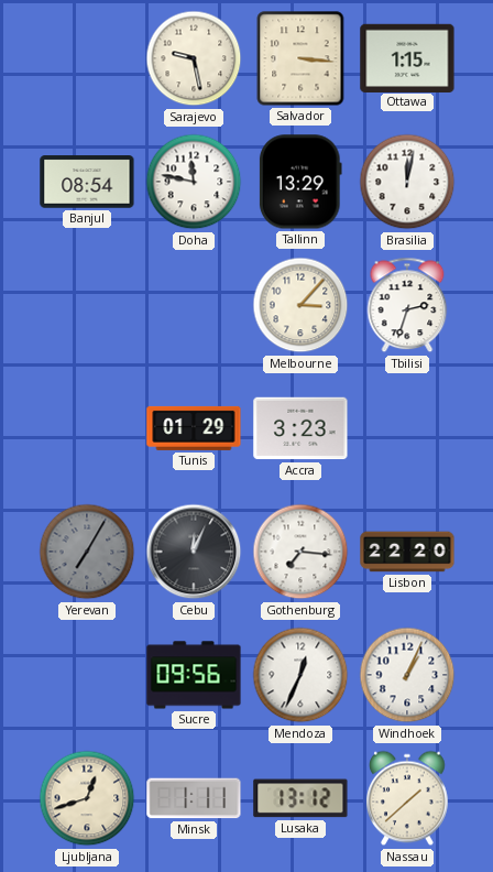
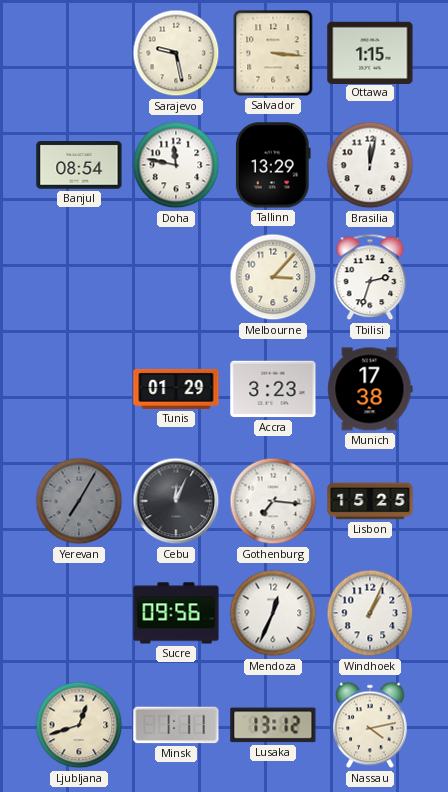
Munich: none -> 17:38
Lisbon: 22:20 -> 15:25
Nassau: 1:38 -> 4:13
